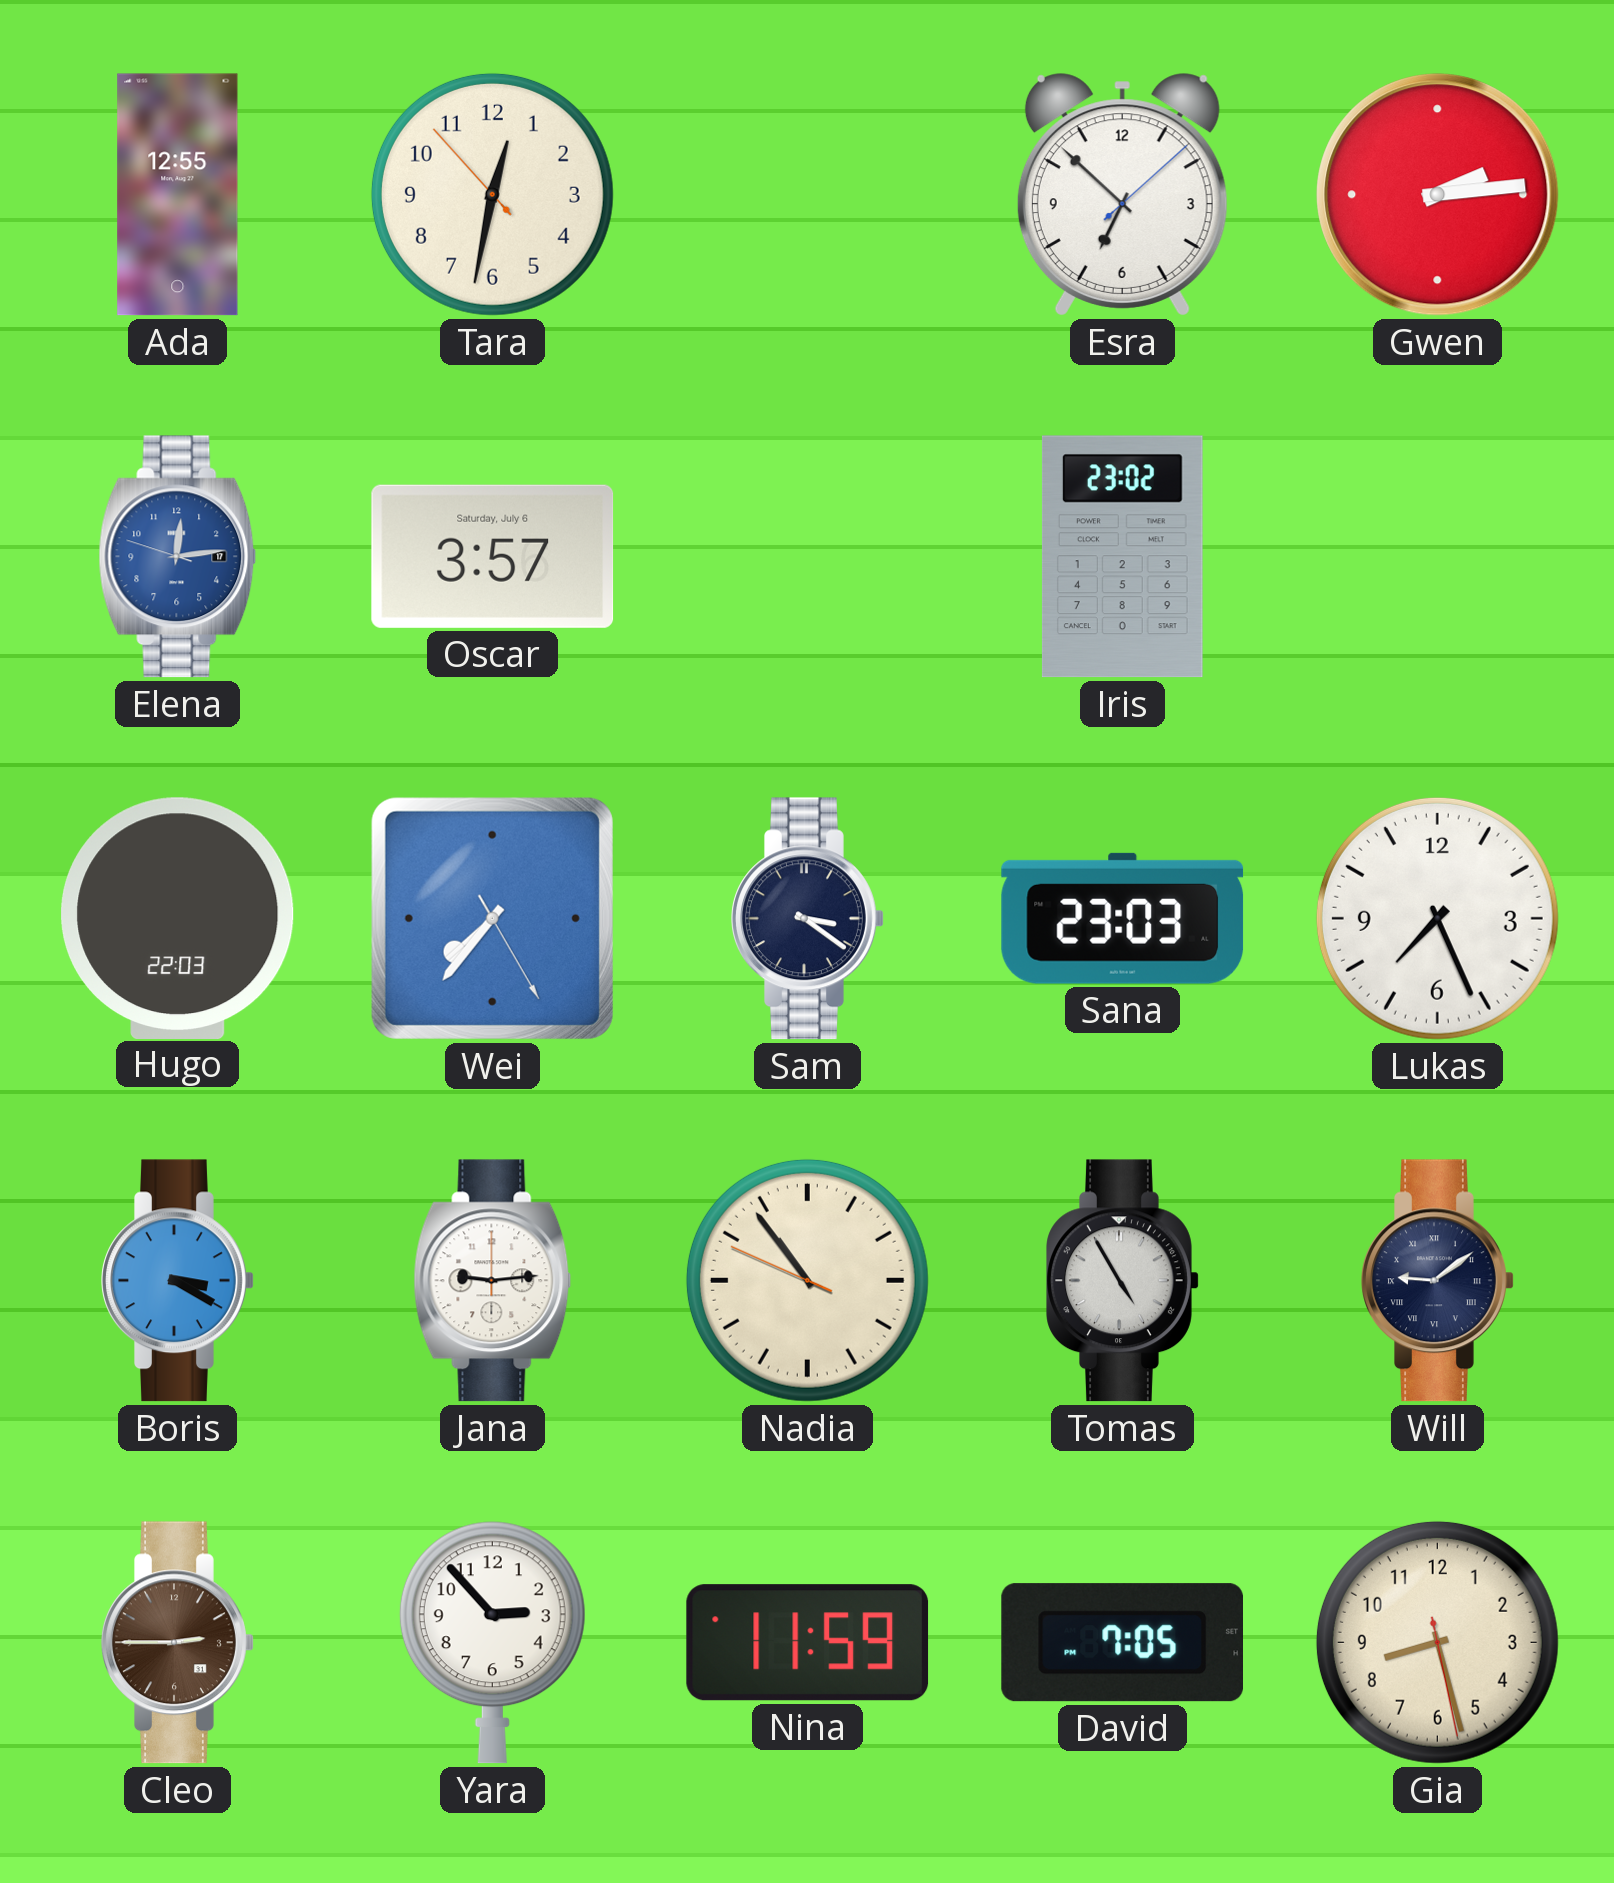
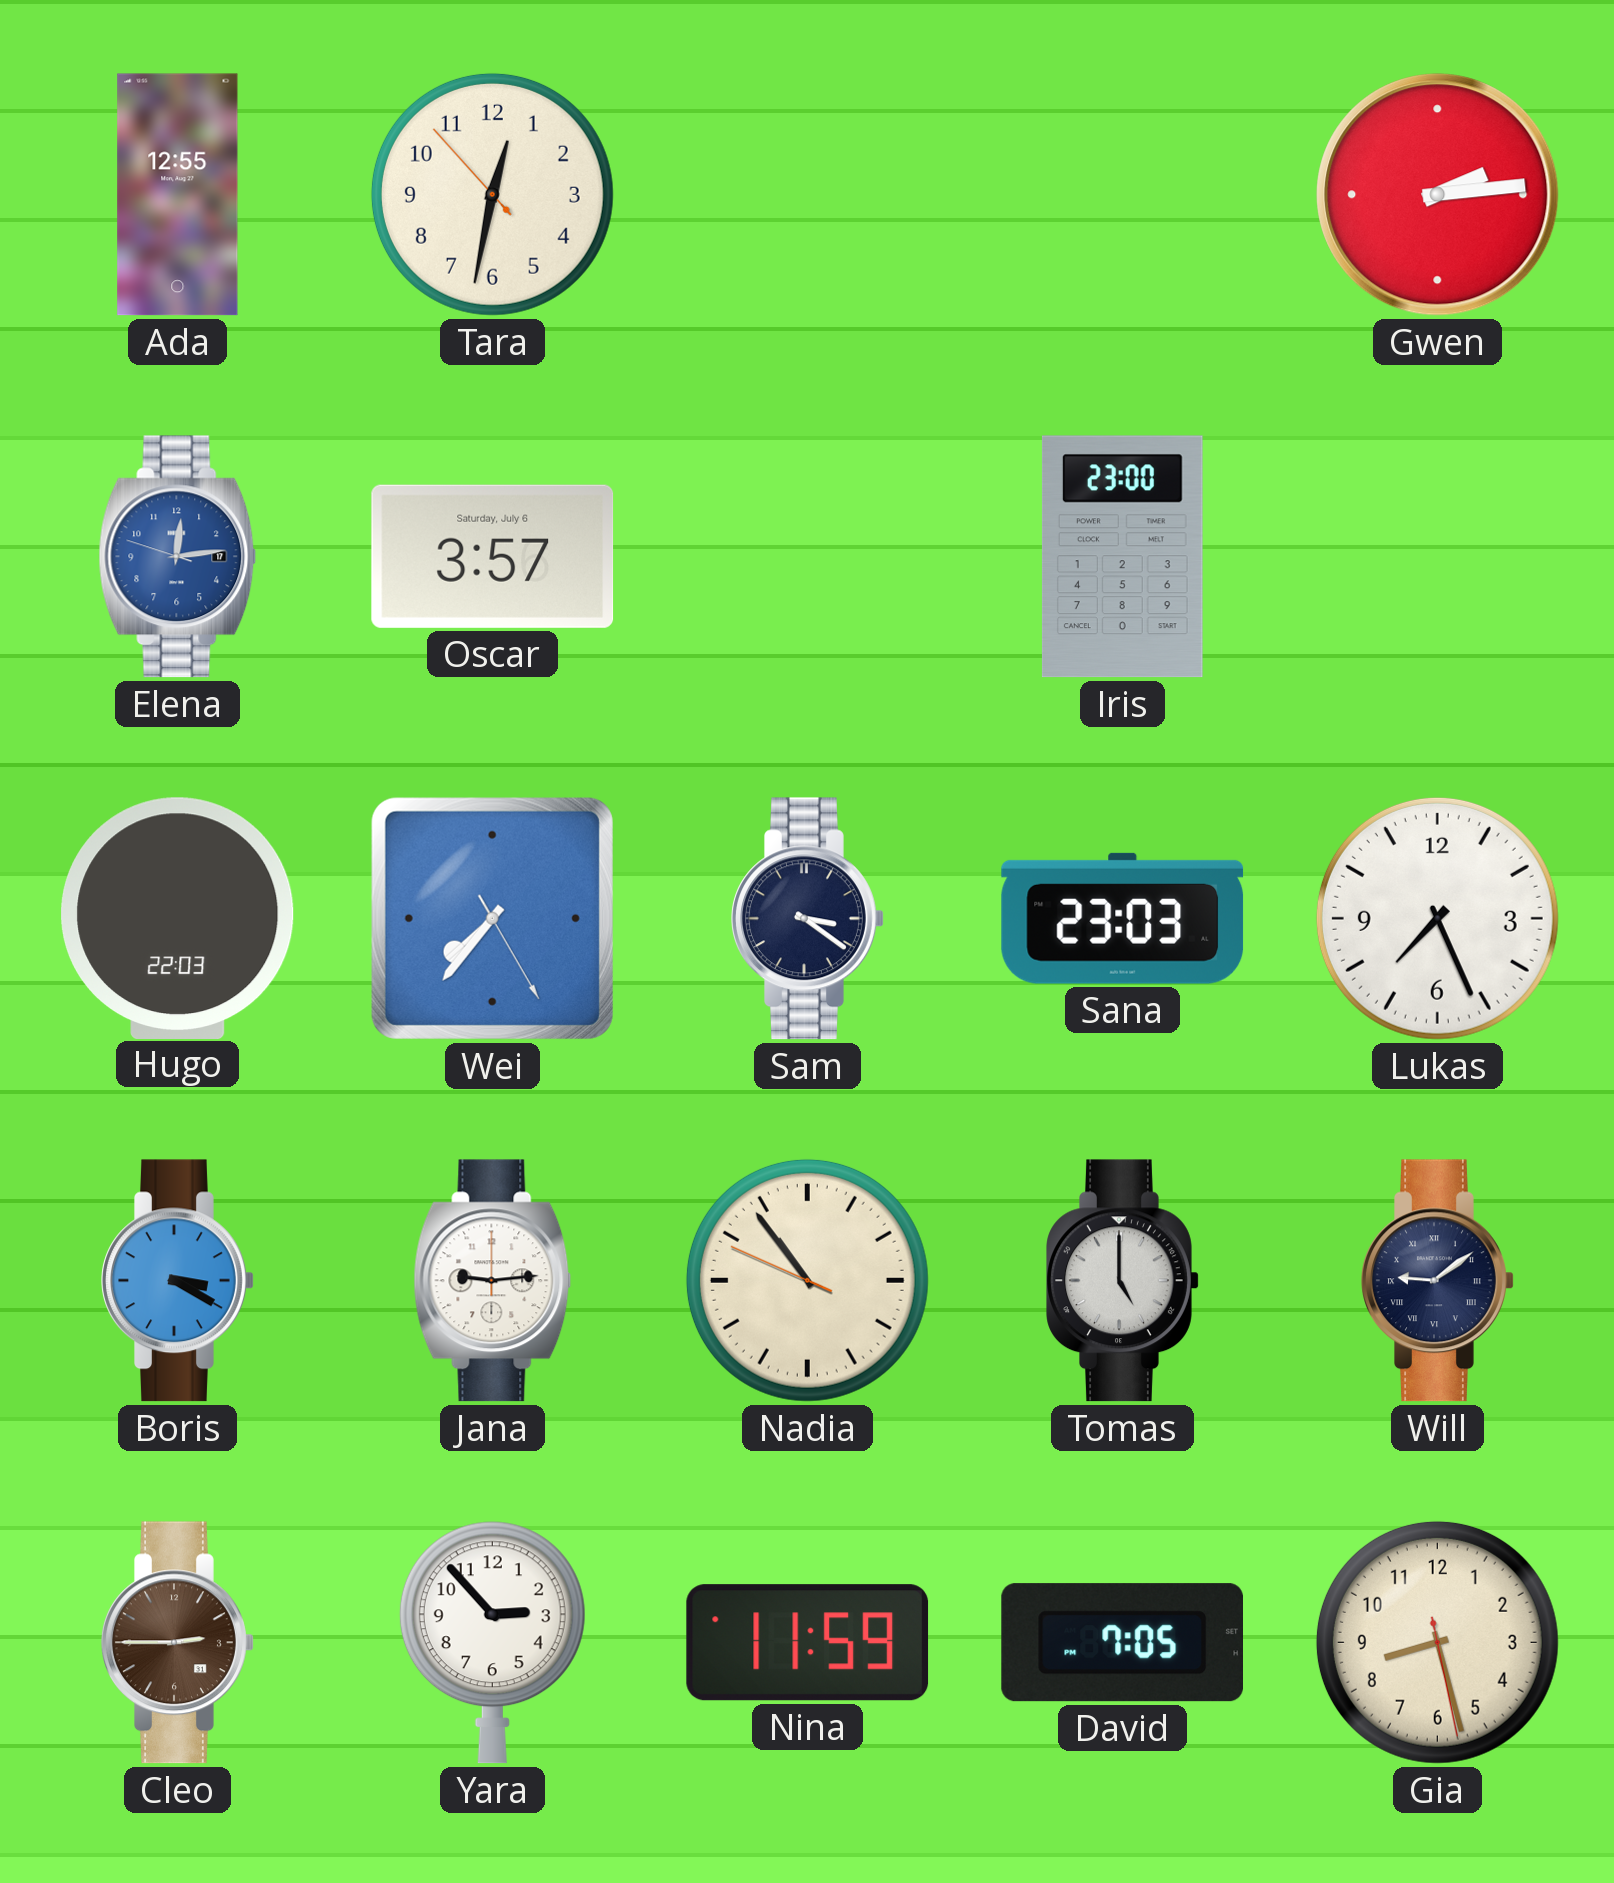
Esra: 6:52 -> none
Iris: 23:02 -> 23:00
Tomas: 4:55 -> 5:00
